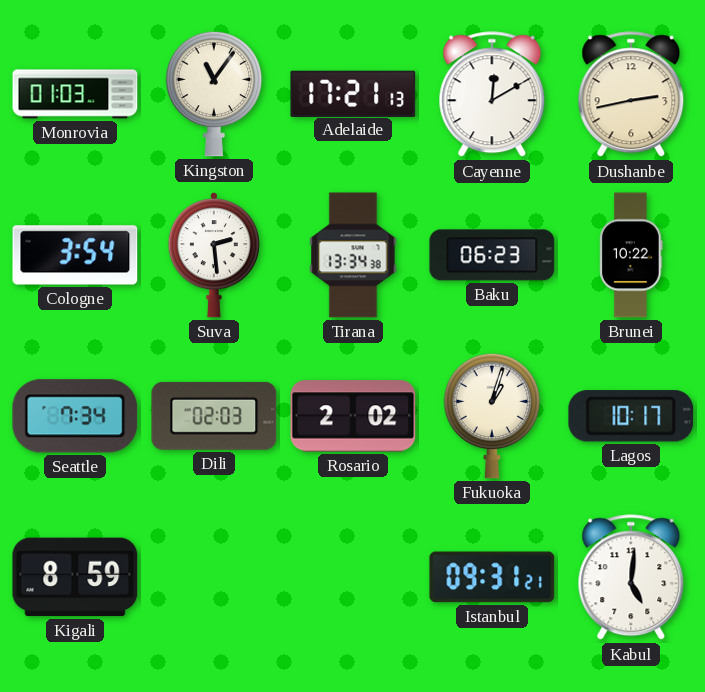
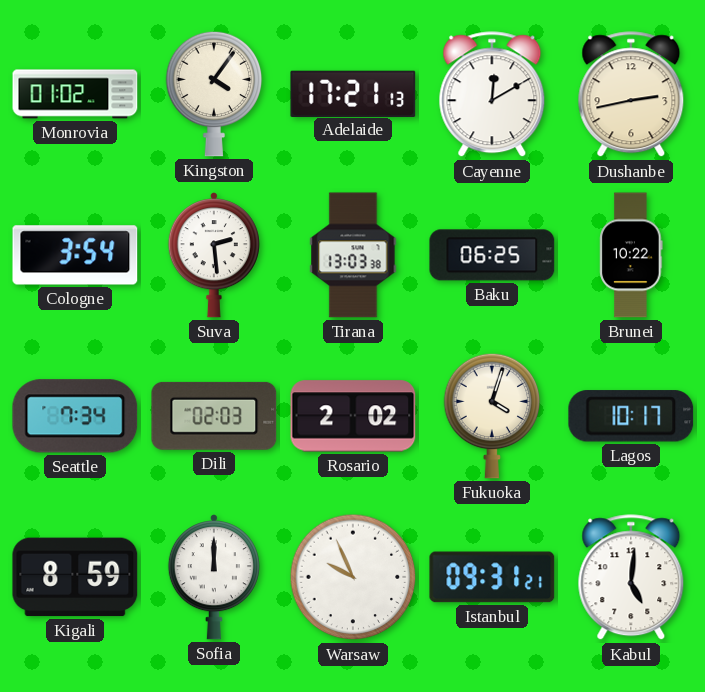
Monrovia: 01:03 -> 01:02
Kingston: 11:06 -> 4:06
Tirana: 13:34 -> 13:03
Baku: 06:23 -> 06:25
Fukuoka: 1:03 -> 4:03
Sofia: none -> 12:00
Warsaw: none -> 9:56
